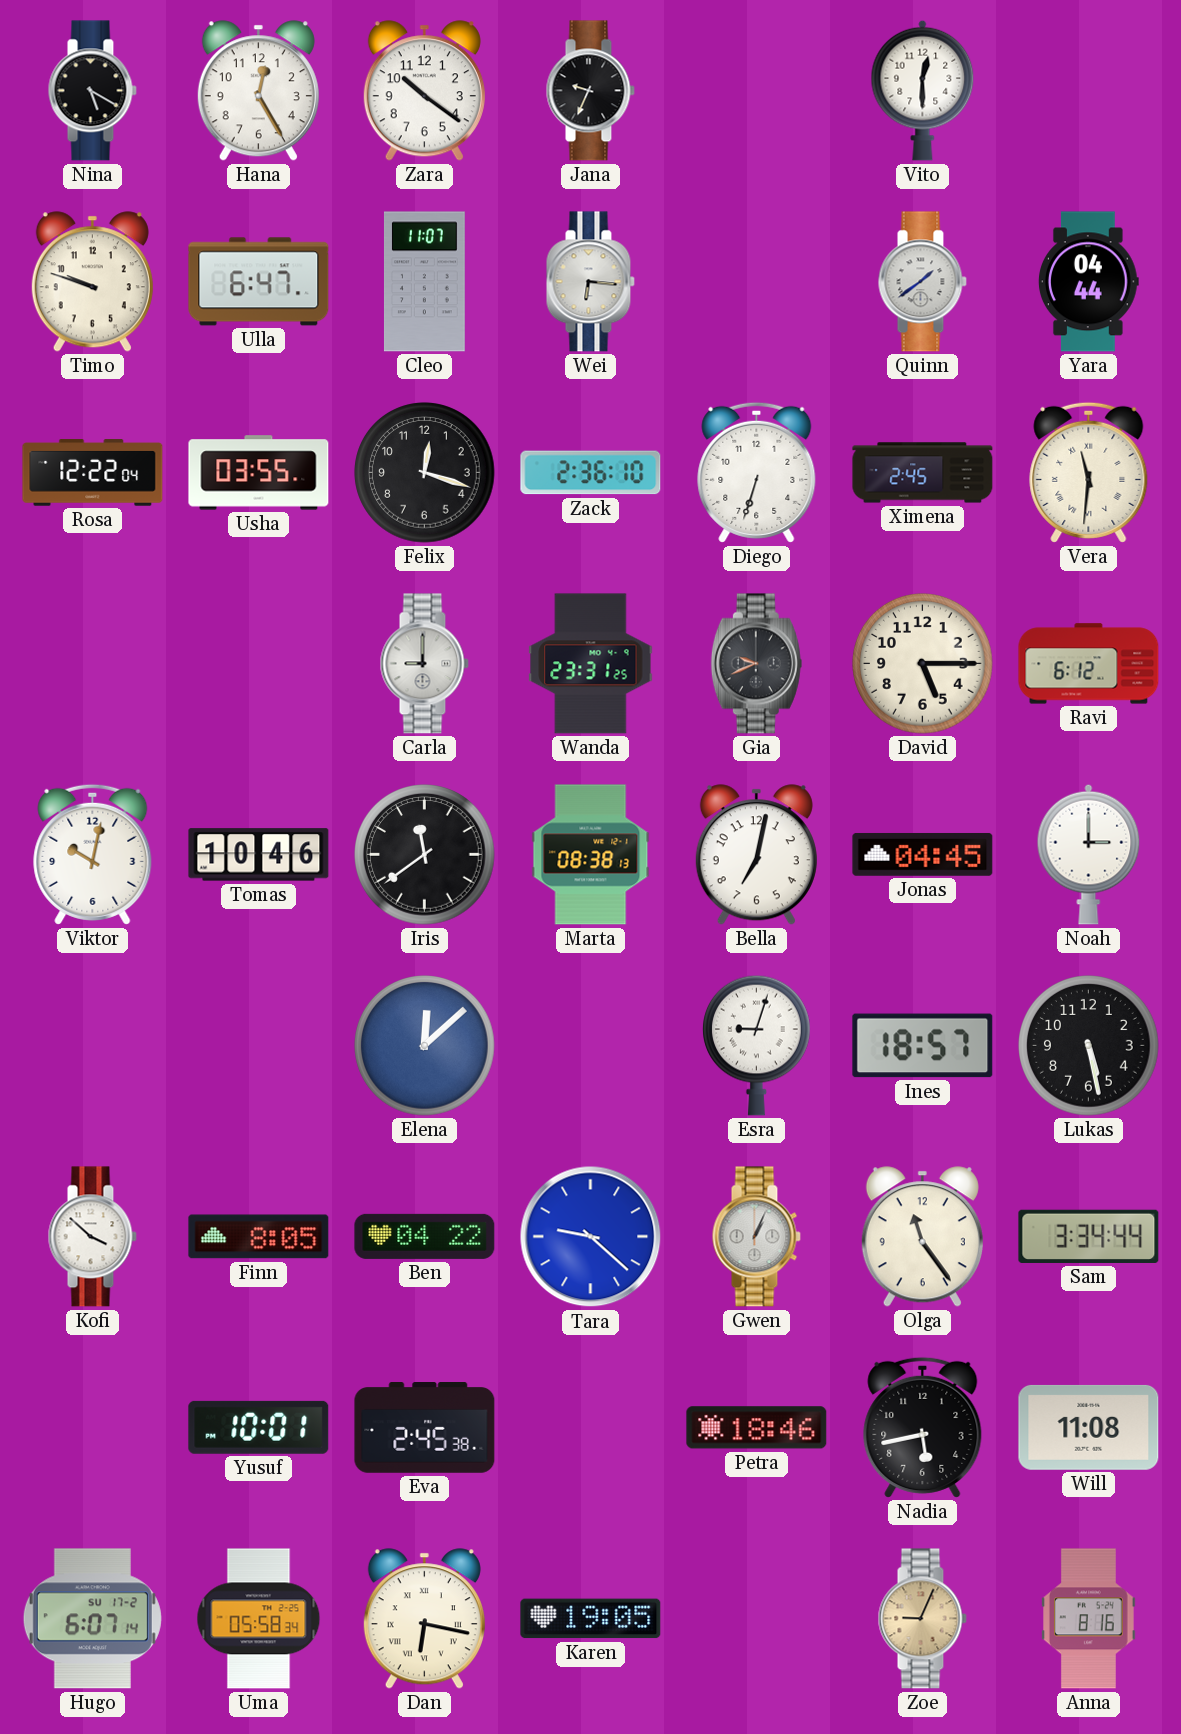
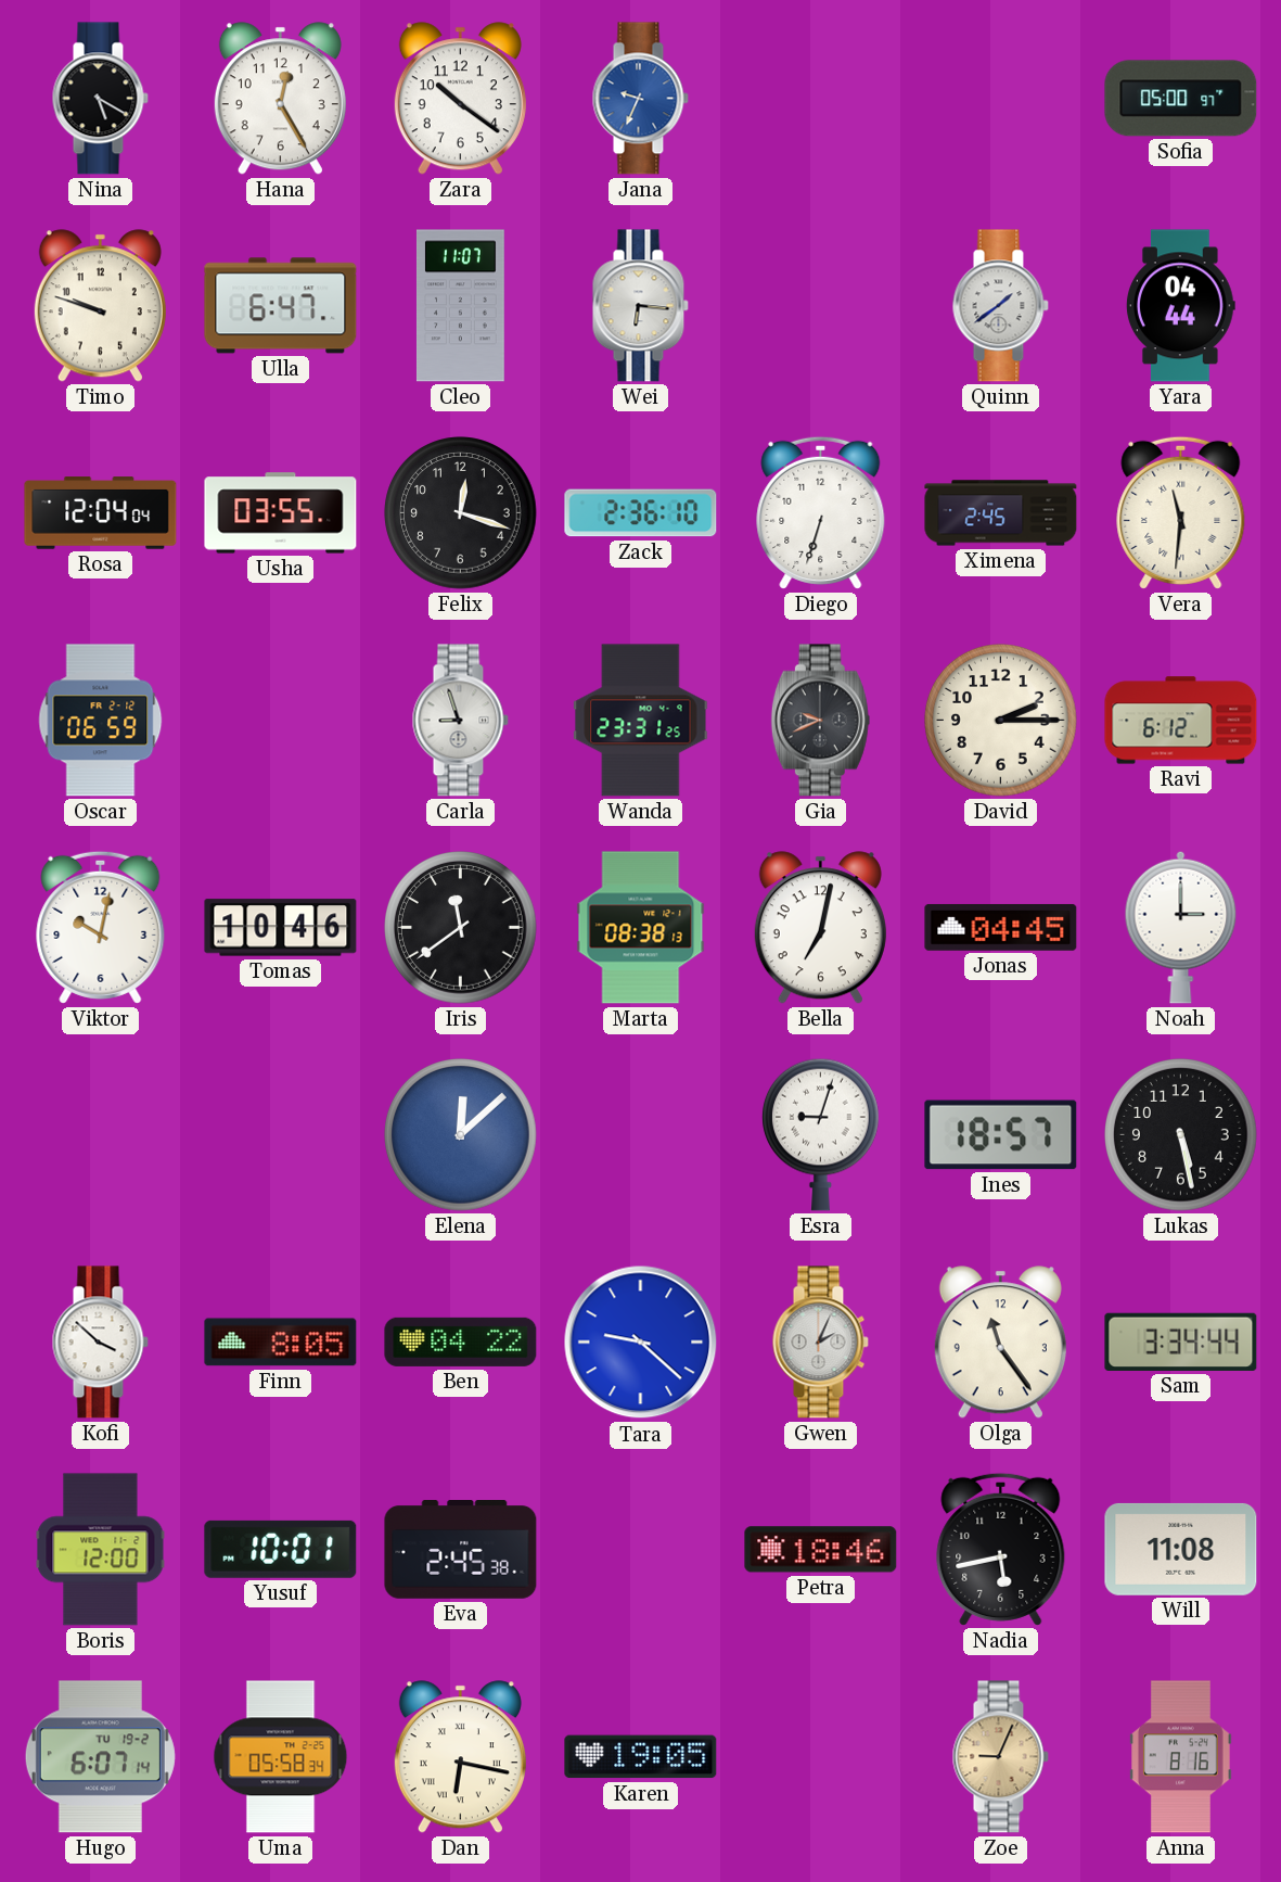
Jana dial: black -> blue
Vito: 12:30 -> none
Sofia: none -> 05:00
Rosa: 12:22 -> 12:04
Oscar: none -> 06:59
Carla: 9:00 -> 8:57
David: 5:15 -> 2:15
Gwen: 1:04 -> 2:04
Boris: none -> 12:00
Hugo date: SU 17-2 -> TU 19-2
